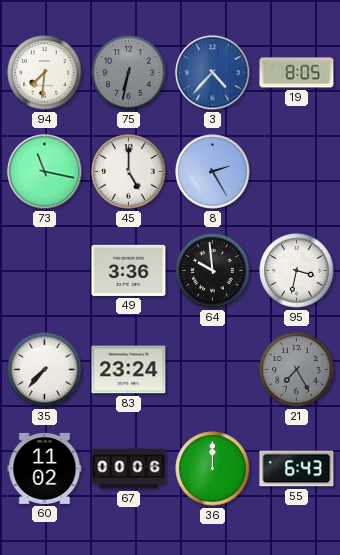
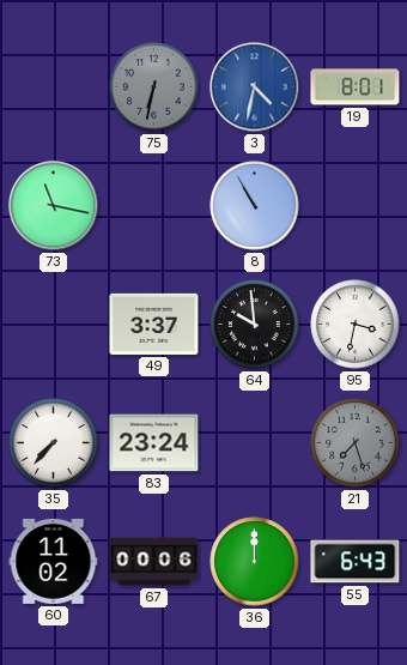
94: 7:31 -> none
3: 4:37 -> 4:32
19: 8:05 -> 8:01
45: 5:00 -> none
8: 2:25 -> 10:55
49: 3:36 -> 3:37
21: 7:25 -> 7:27
